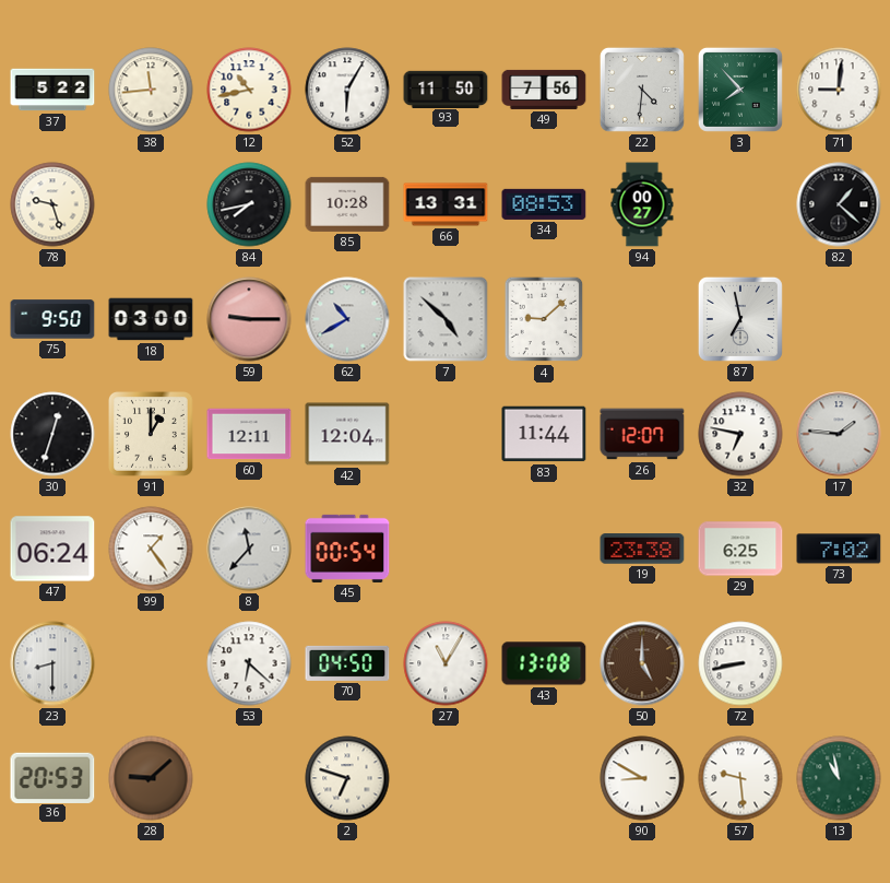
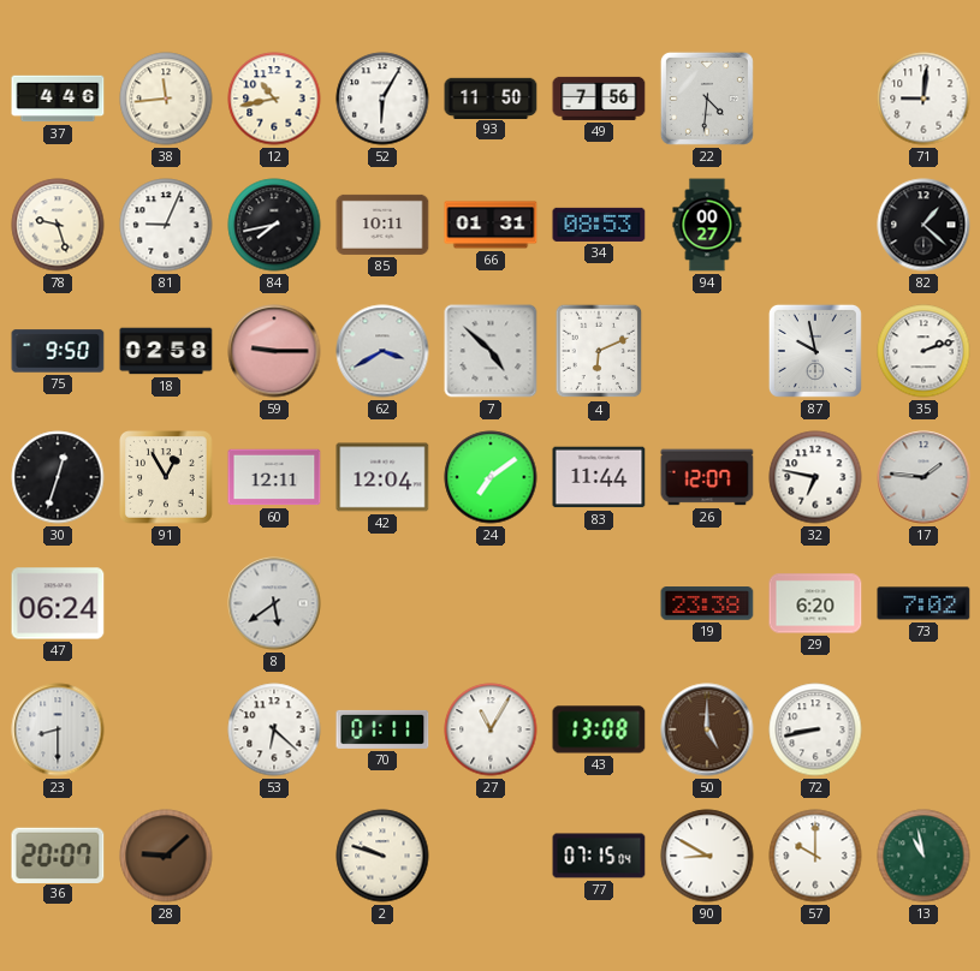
37: 5:22 -> 4:46
3: 7:53 -> none
81: none -> 9:04
85: 10:28 -> 10:11
66: 13:31 -> 01:31
18: 03:00 -> 02:58
62: 10:40 -> 3:40
4: 9:08 -> 6:11
87: 6:58 -> 9:58
35: none -> 2:12
91: 1:00 -> 12:55
24: none -> 7:09
99: 1:24 -> none
8: 11:37 -> 5:39
45: 00:54 -> none
29: 6:25 -> 6:20
70: 04:50 -> 01:11
36: 20:53 -> 20:07
2: 6:48 -> 9:48
77: none -> 07:15
57: 9:29 -> 10:00
